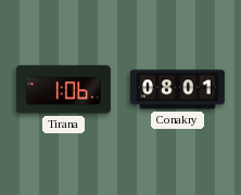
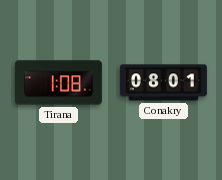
Tirana: 1:06 -> 1:08
